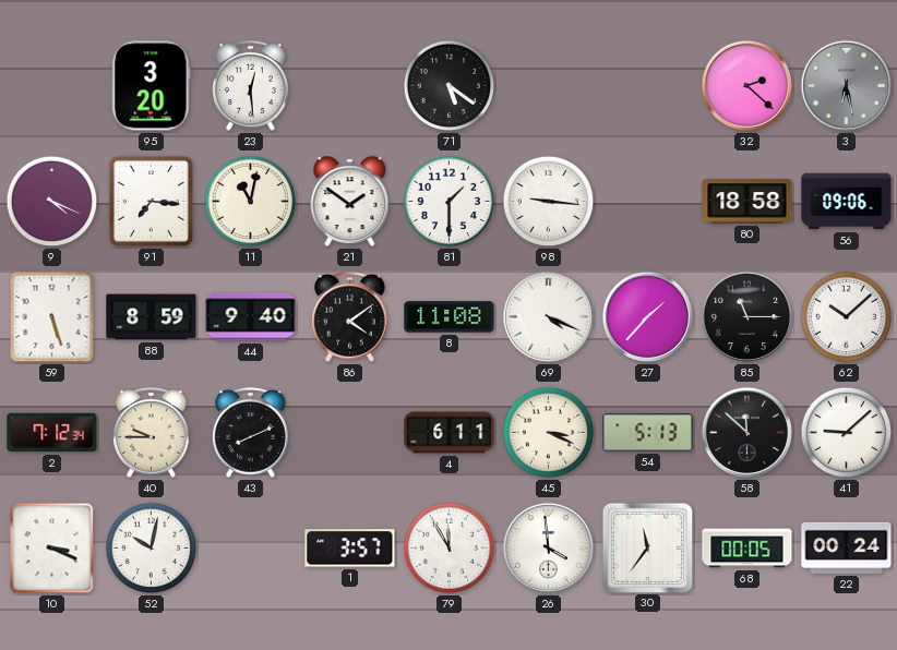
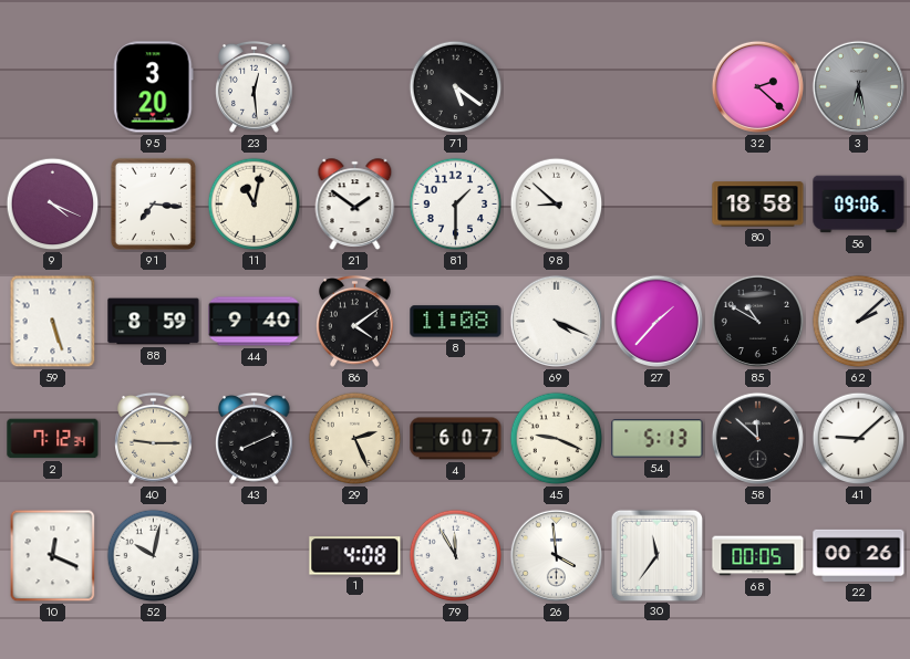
98: 9:16 -> 8:52
85: 11:15 -> 10:50
62: 10:08 -> 2:08
40: 9:45 -> 9:15
29: none -> 2:26
4: 6:11 -> 6:07
45: 3:19 -> 9:19
10: 3:19 -> 12:19
1: 3:57 -> 4:08
22: 00:24 -> 00:26
